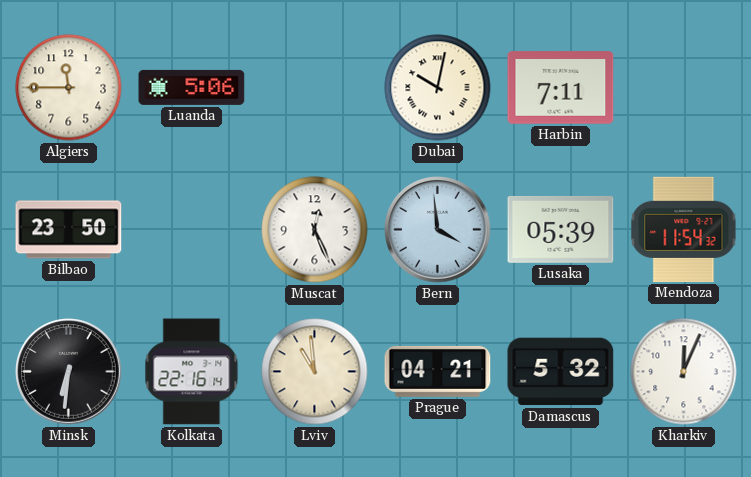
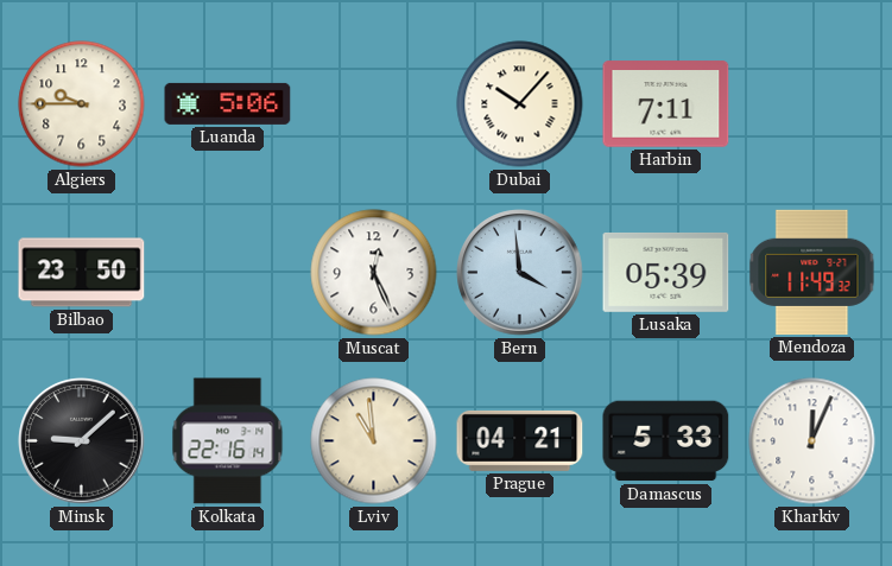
Algiers: 11:45 -> 9:45
Dubai: 10:02 -> 10:07
Mendoza: 11:54 -> 11:49
Minsk: 6:31 -> 9:08
Damascus: 5:32 -> 5:33
